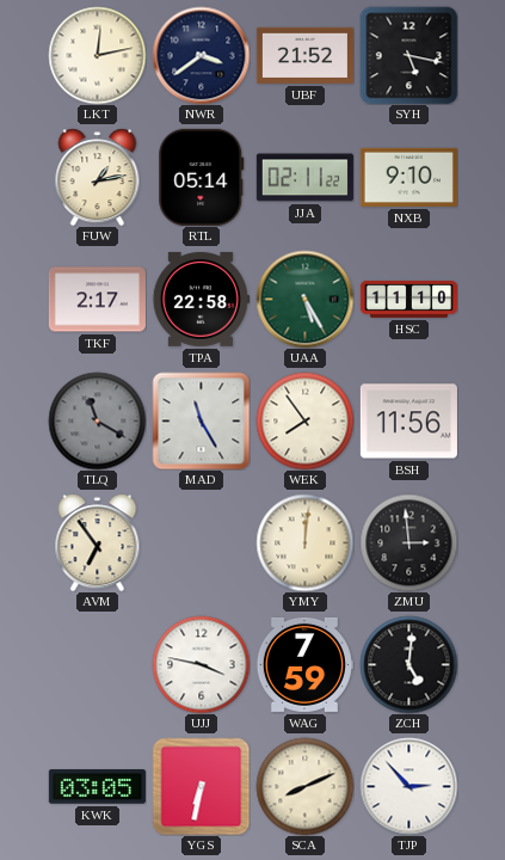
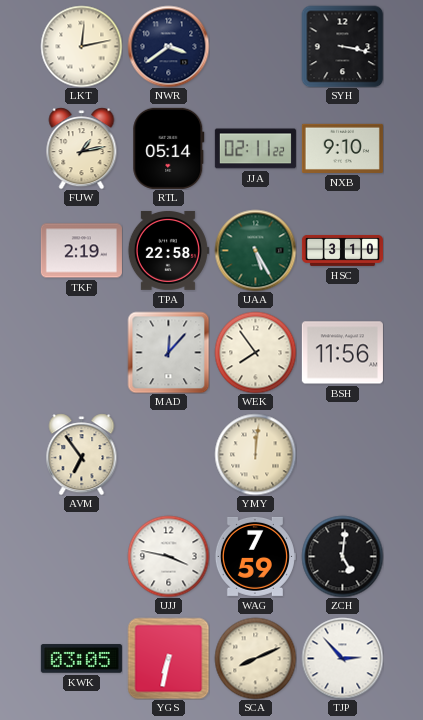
UBF: 21:52 -> none
SYH: 5:17 -> 3:17
TKF: 2:17 -> 2:19
HSC: 11:10 -> 3:10
TLQ: 11:20 -> none
MAD: 11:25 -> 12:07
ZMU: 2:59 -> none
